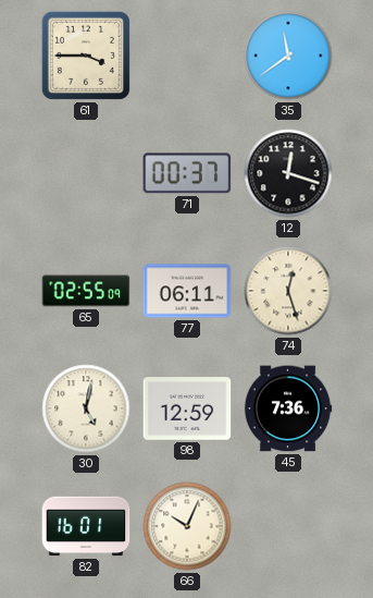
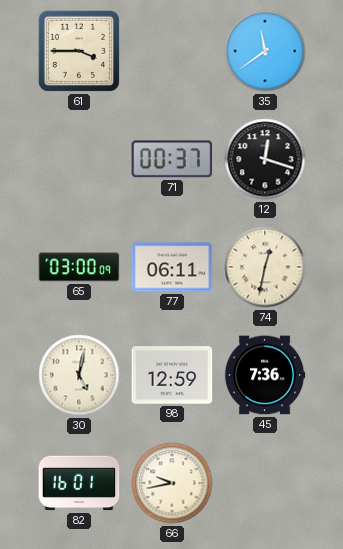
65: 02:55 -> 03:00
74: 12:27 -> 12:32
66: 10:04 -> 9:43
